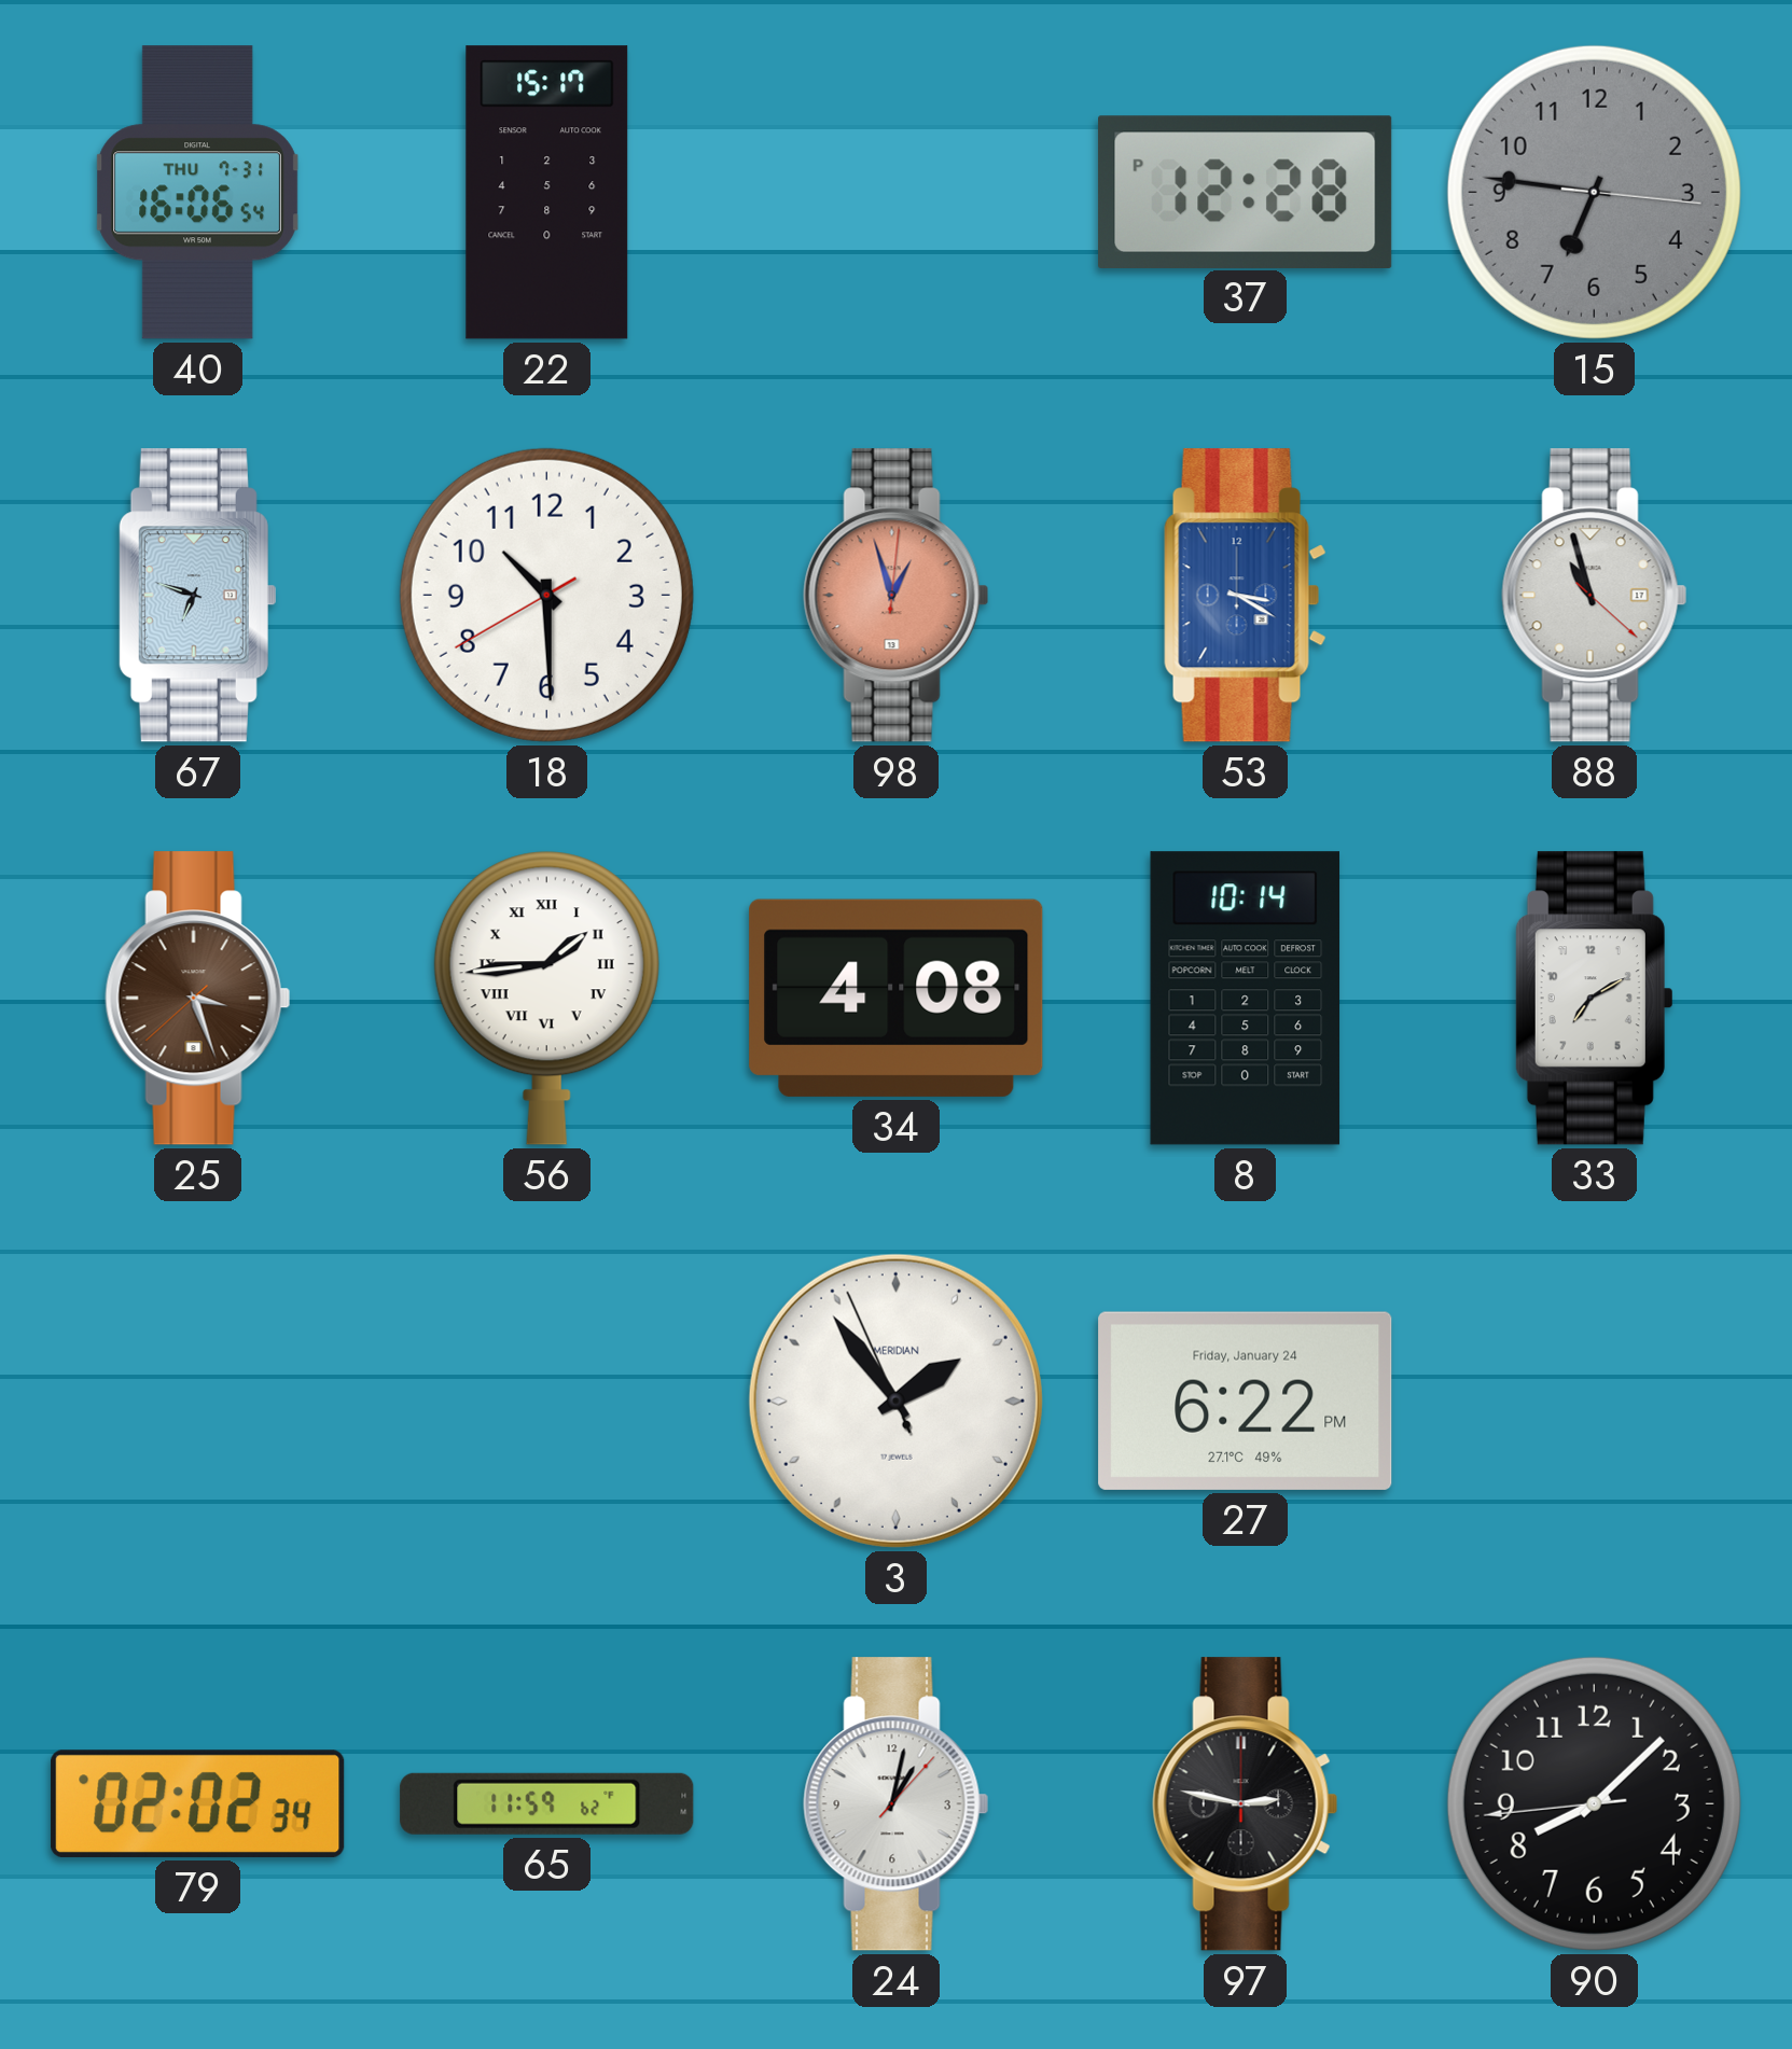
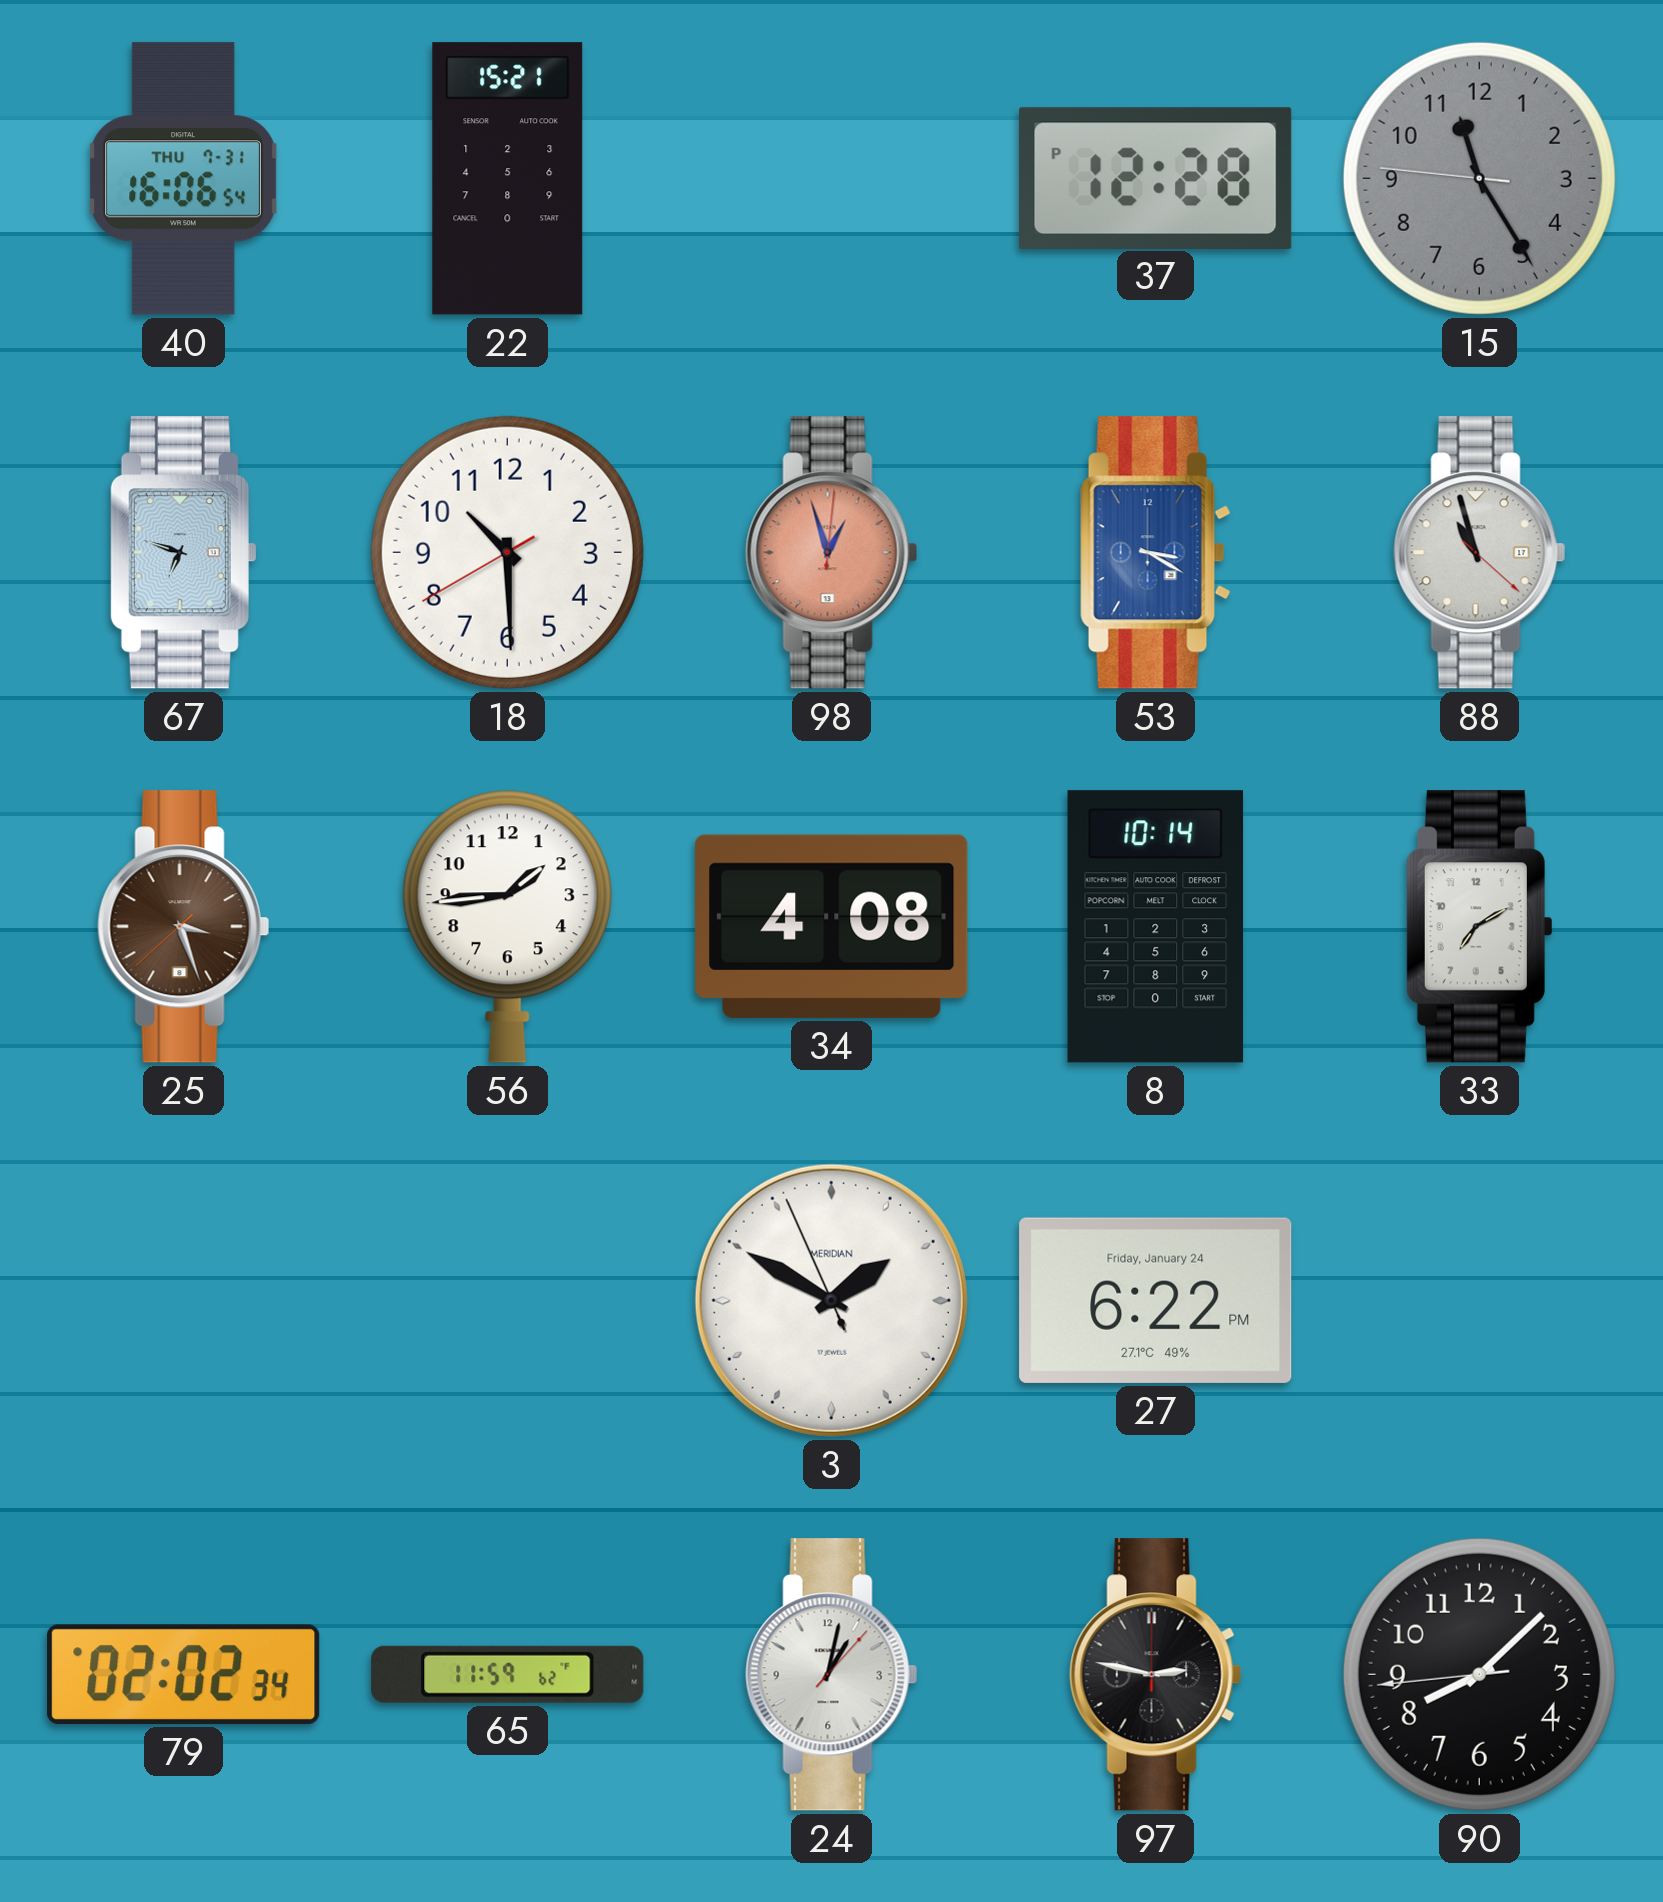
22: 15:17 -> 15:21
15: 6:46 -> 11:24
56 numerals: Roman -> Arabic
3: 1:53 -> 1:49
